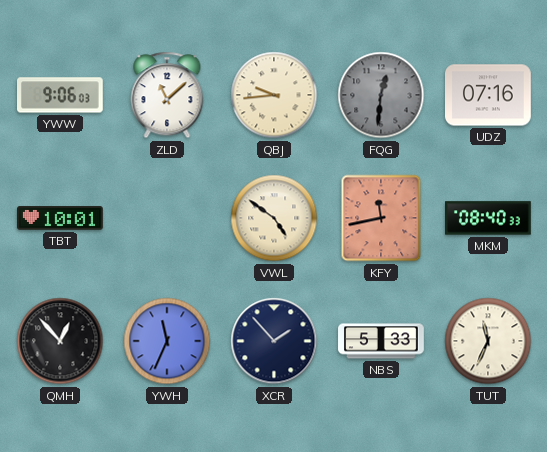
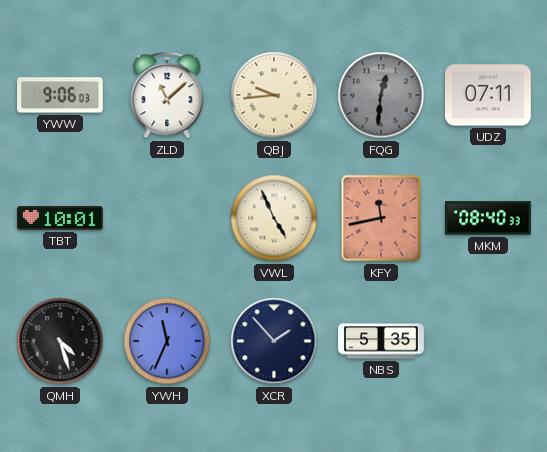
UDZ: 07:16 -> 07:11
VWL: 4:51 -> 4:56
QMH: 12:53 -> 4:27
NBS: 5:33 -> 5:35
TUT: 11:34 -> none
